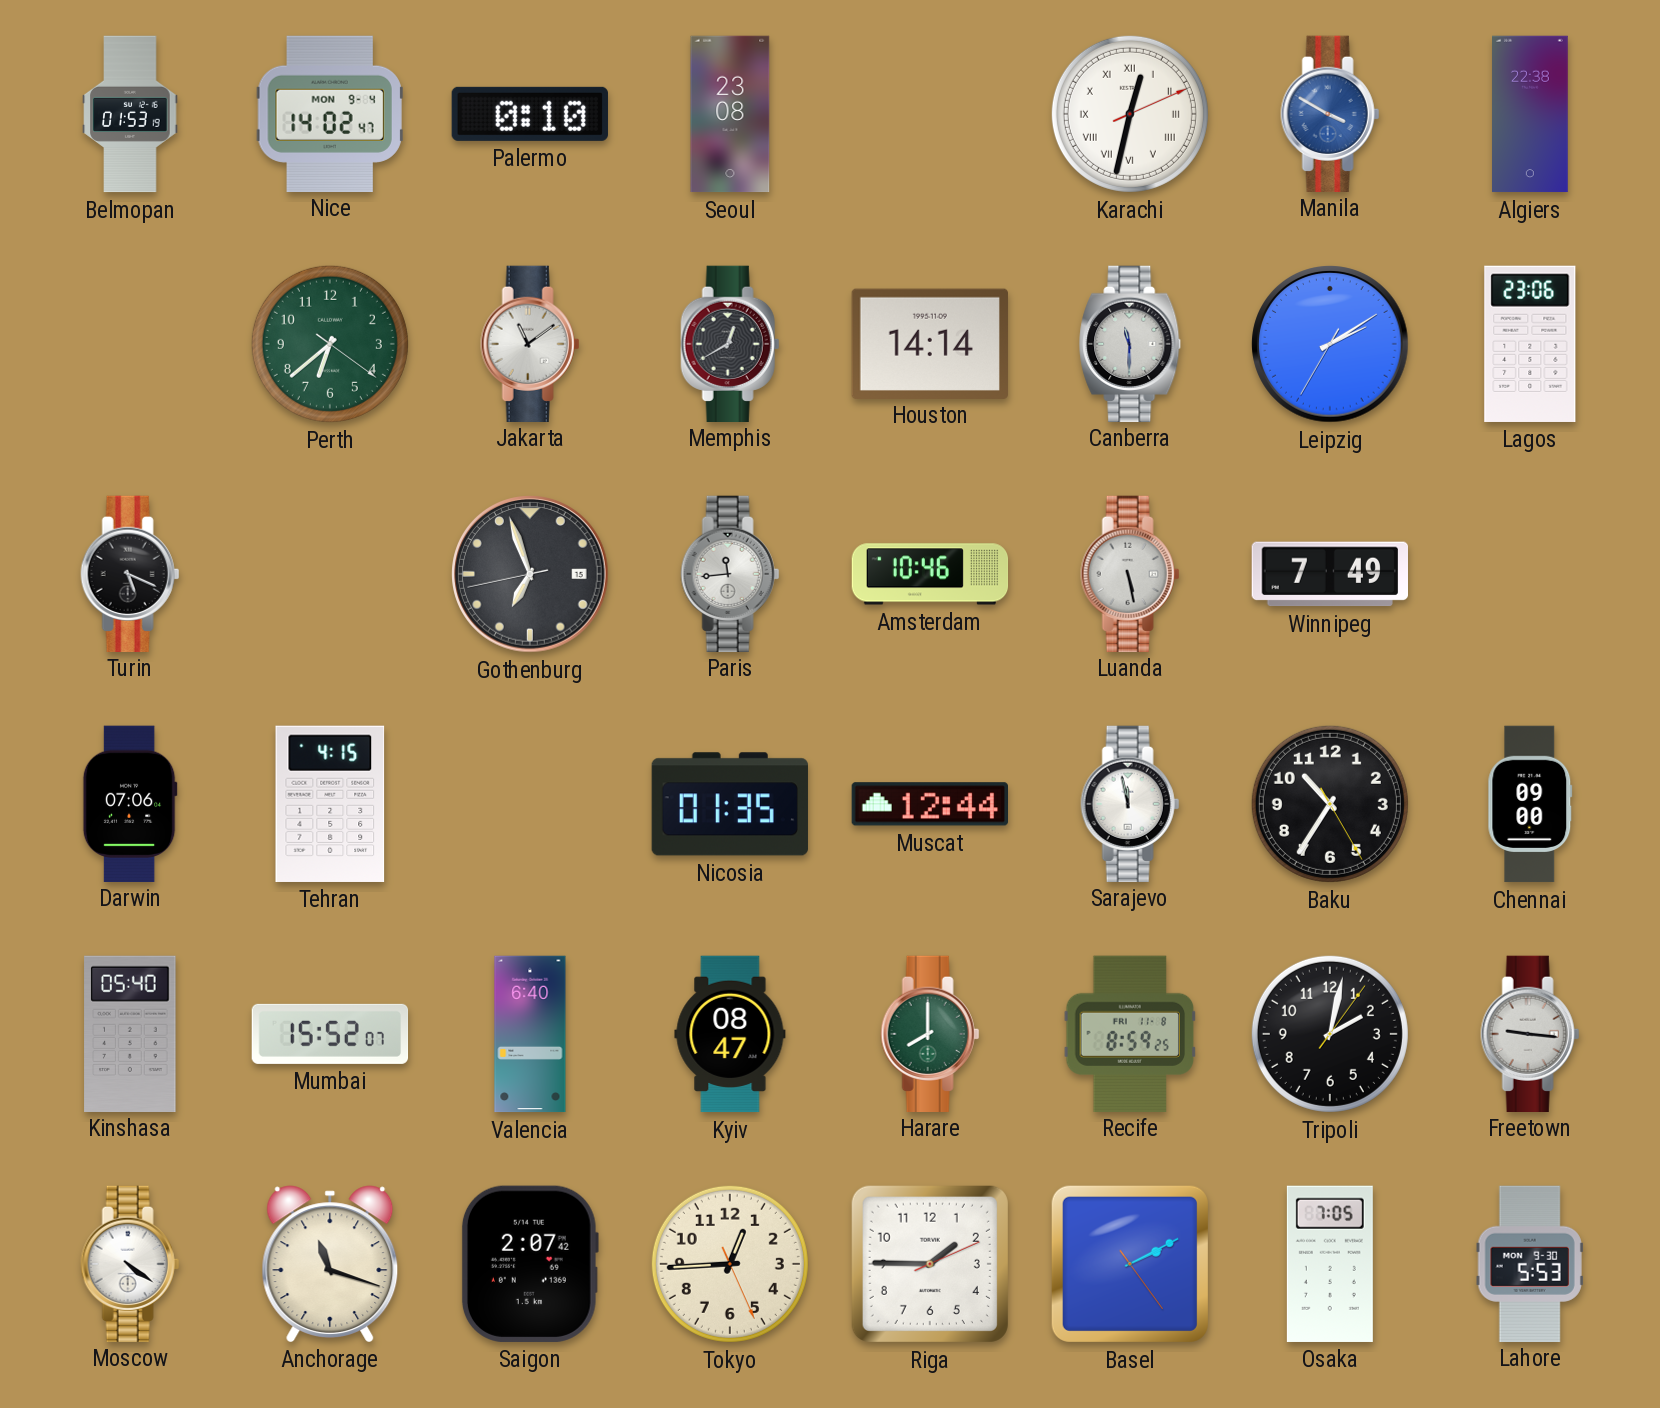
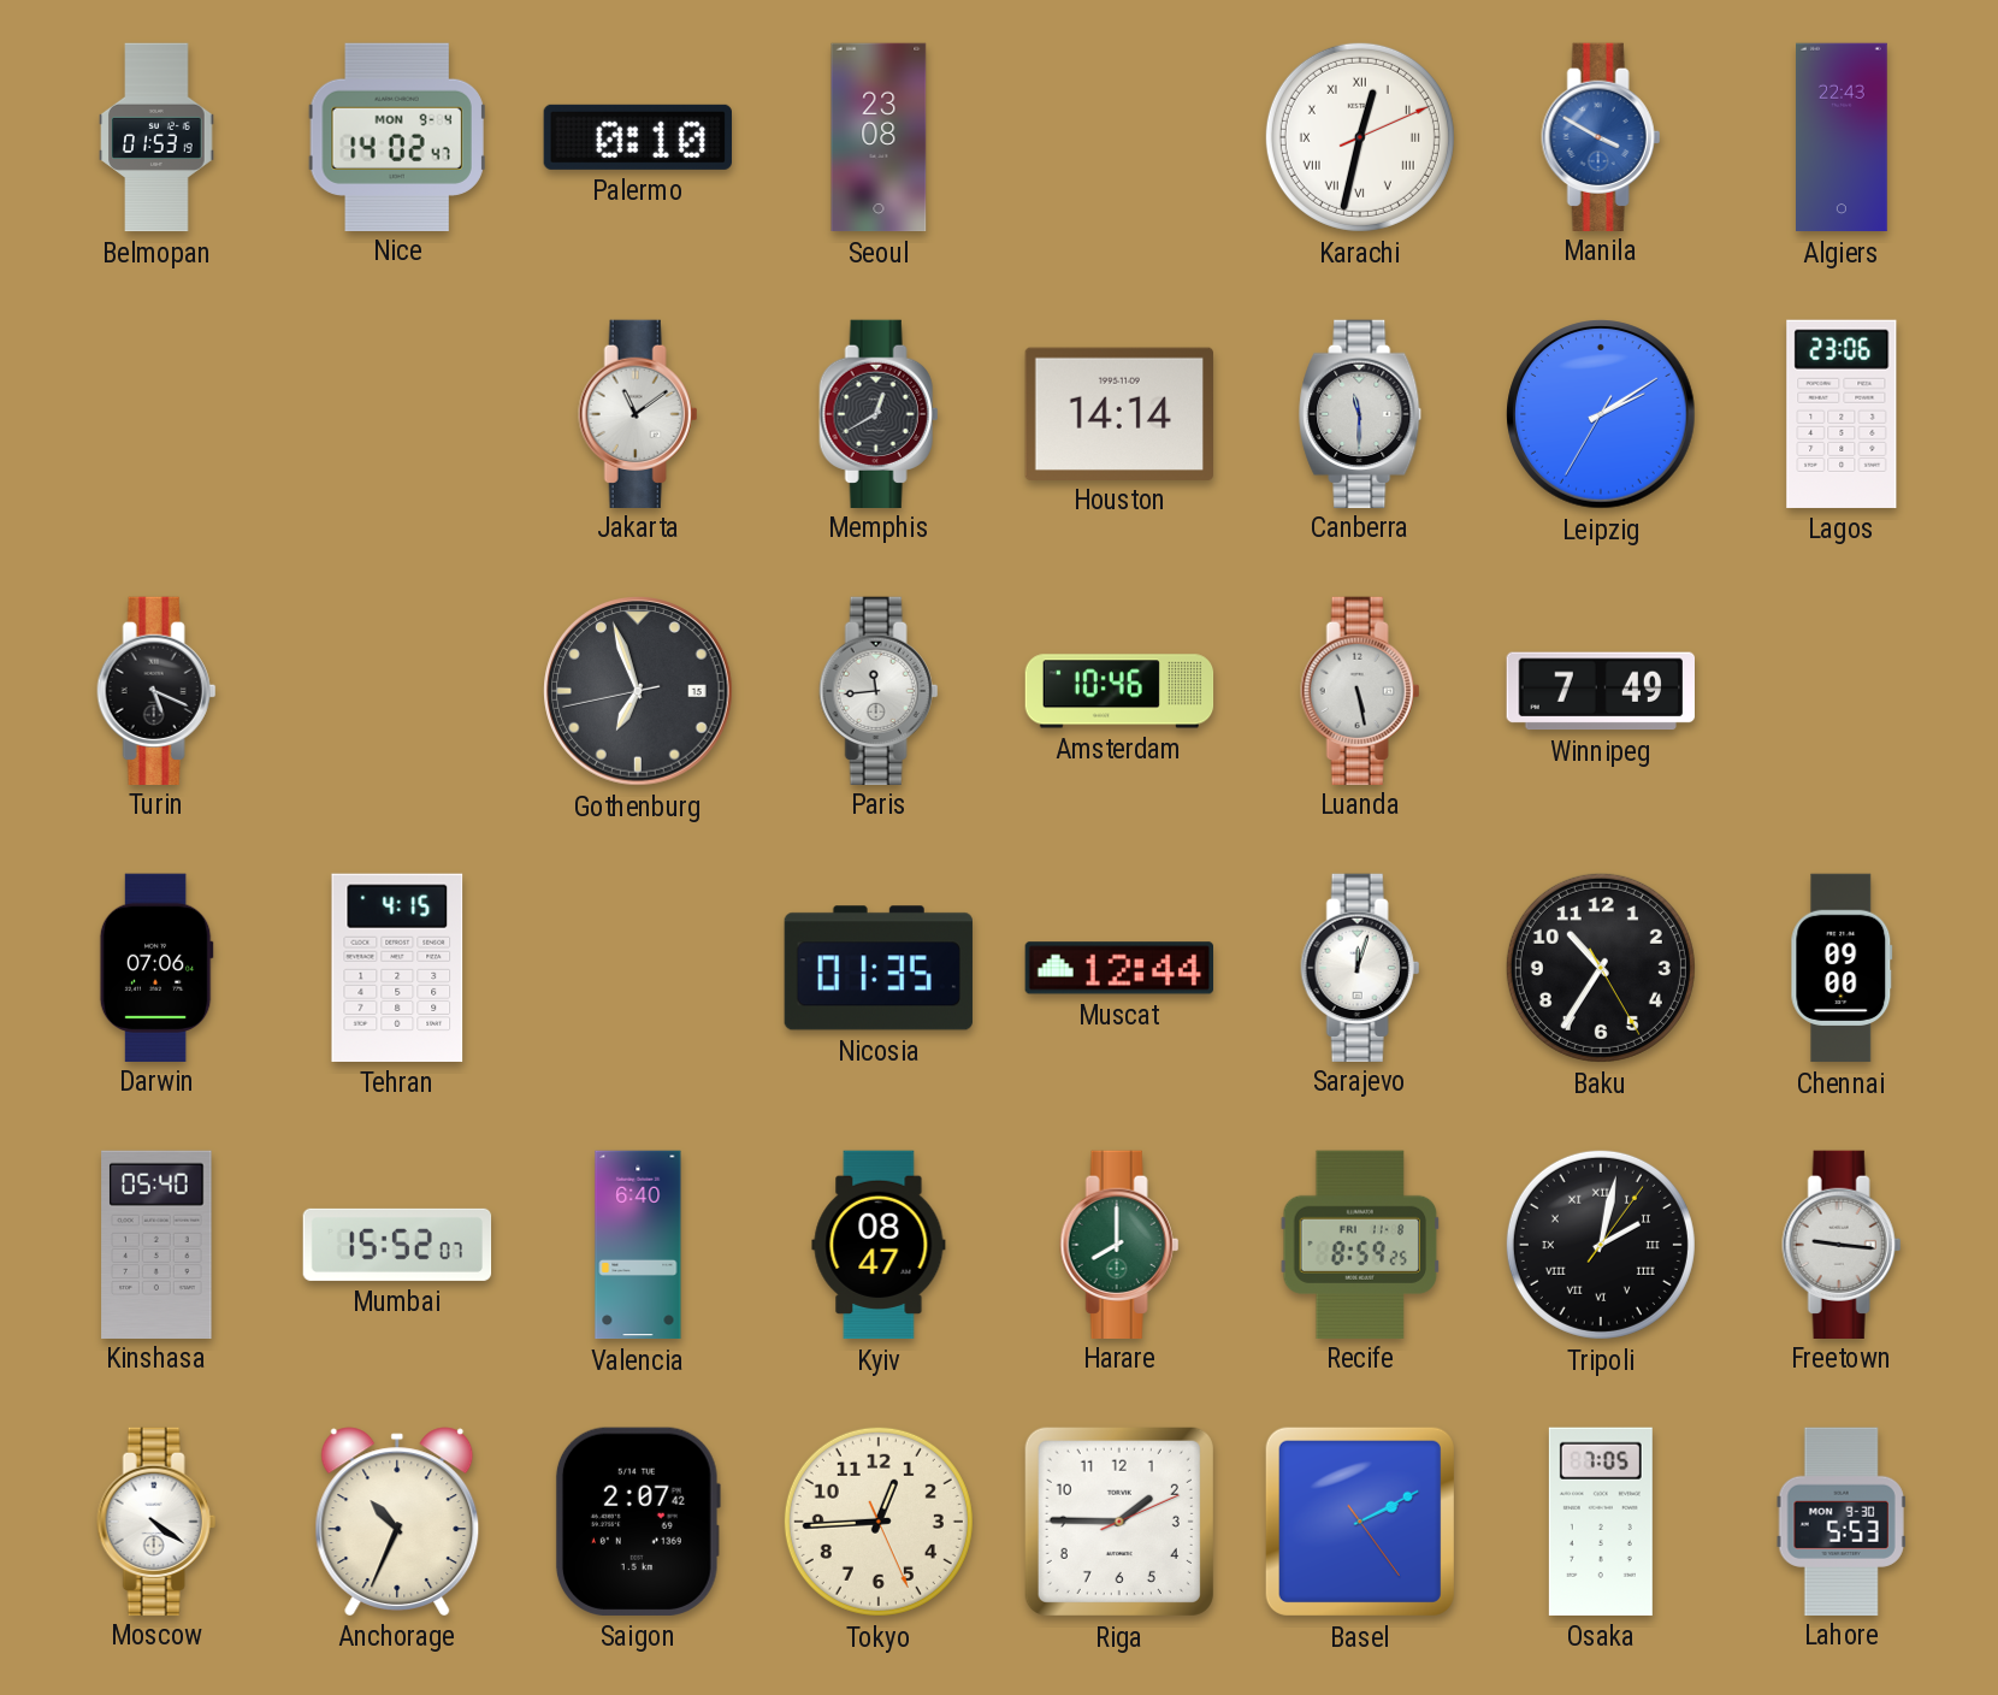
Algiers: 22:38 -> 22:43
Perth: 6:38 -> none
Sarajevo: 11:58 -> 12:03
Tripoli numerals: Arabic -> Roman
Anchorage: 11:18 -> 10:34
